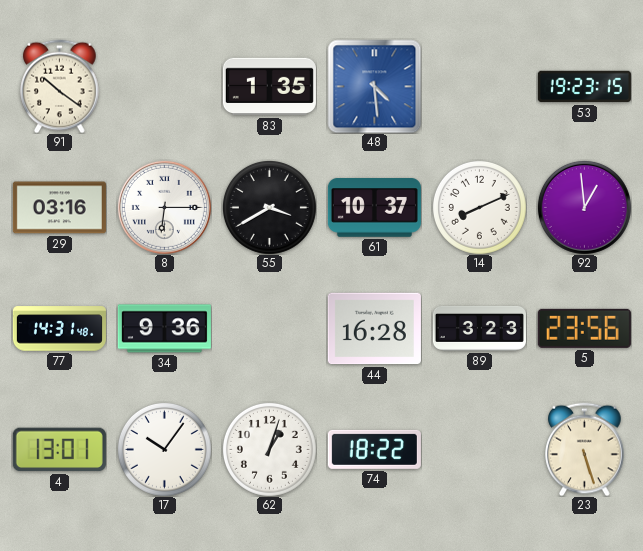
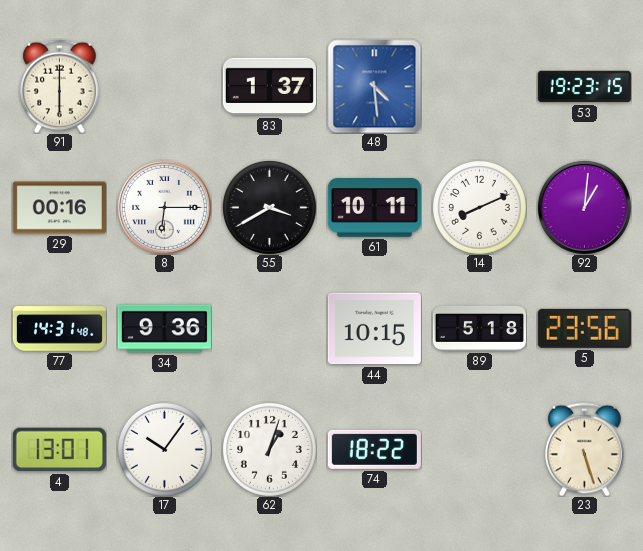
91: 10:21 -> 6:00
83: 1:35 -> 1:37
29: 03:16 -> 00:16
61: 10:37 -> 10:11
92: 12:59 -> 1:01
44: 16:28 -> 10:15
89: 3:23 -> 5:18
